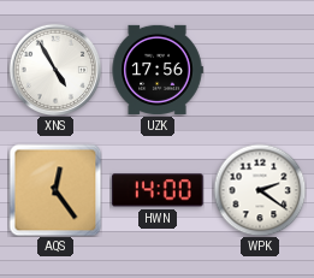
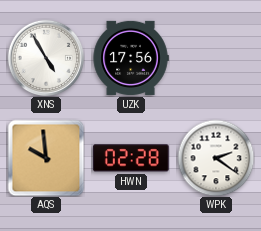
AQS: 12:24 -> 9:59
HWN: 14:00 -> 02:28
